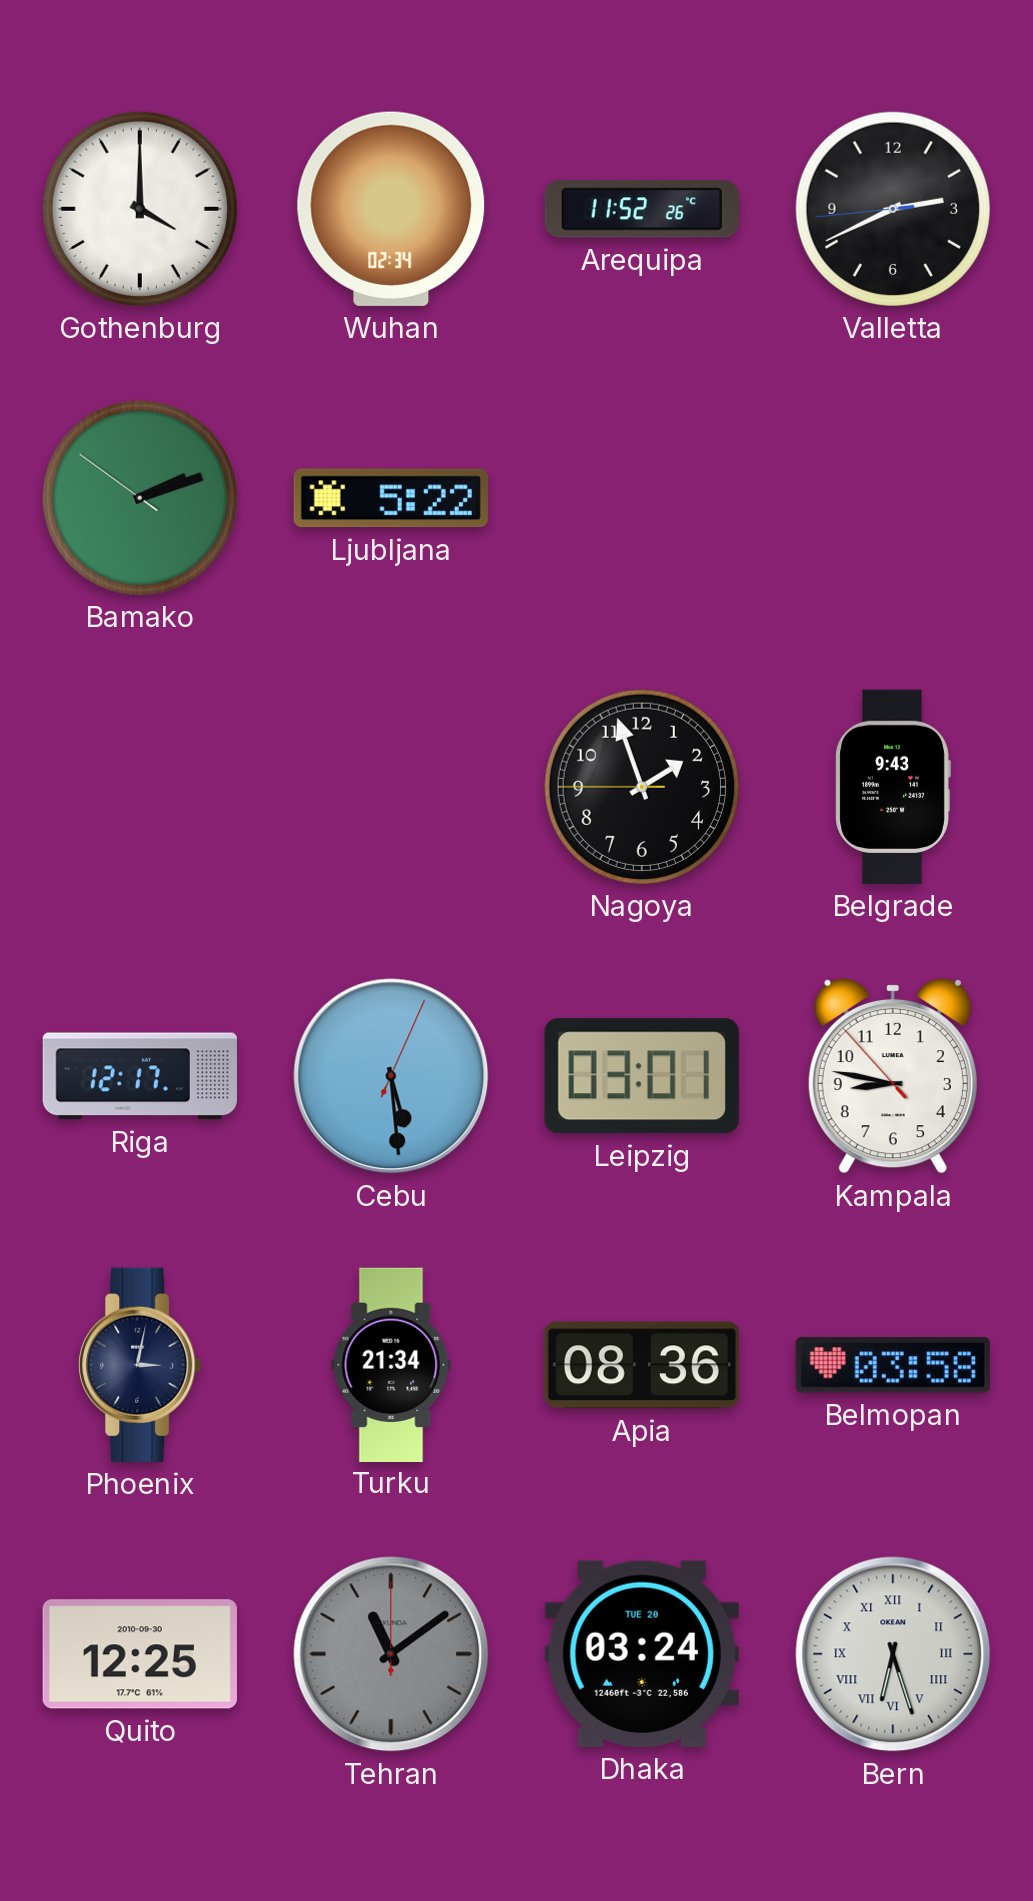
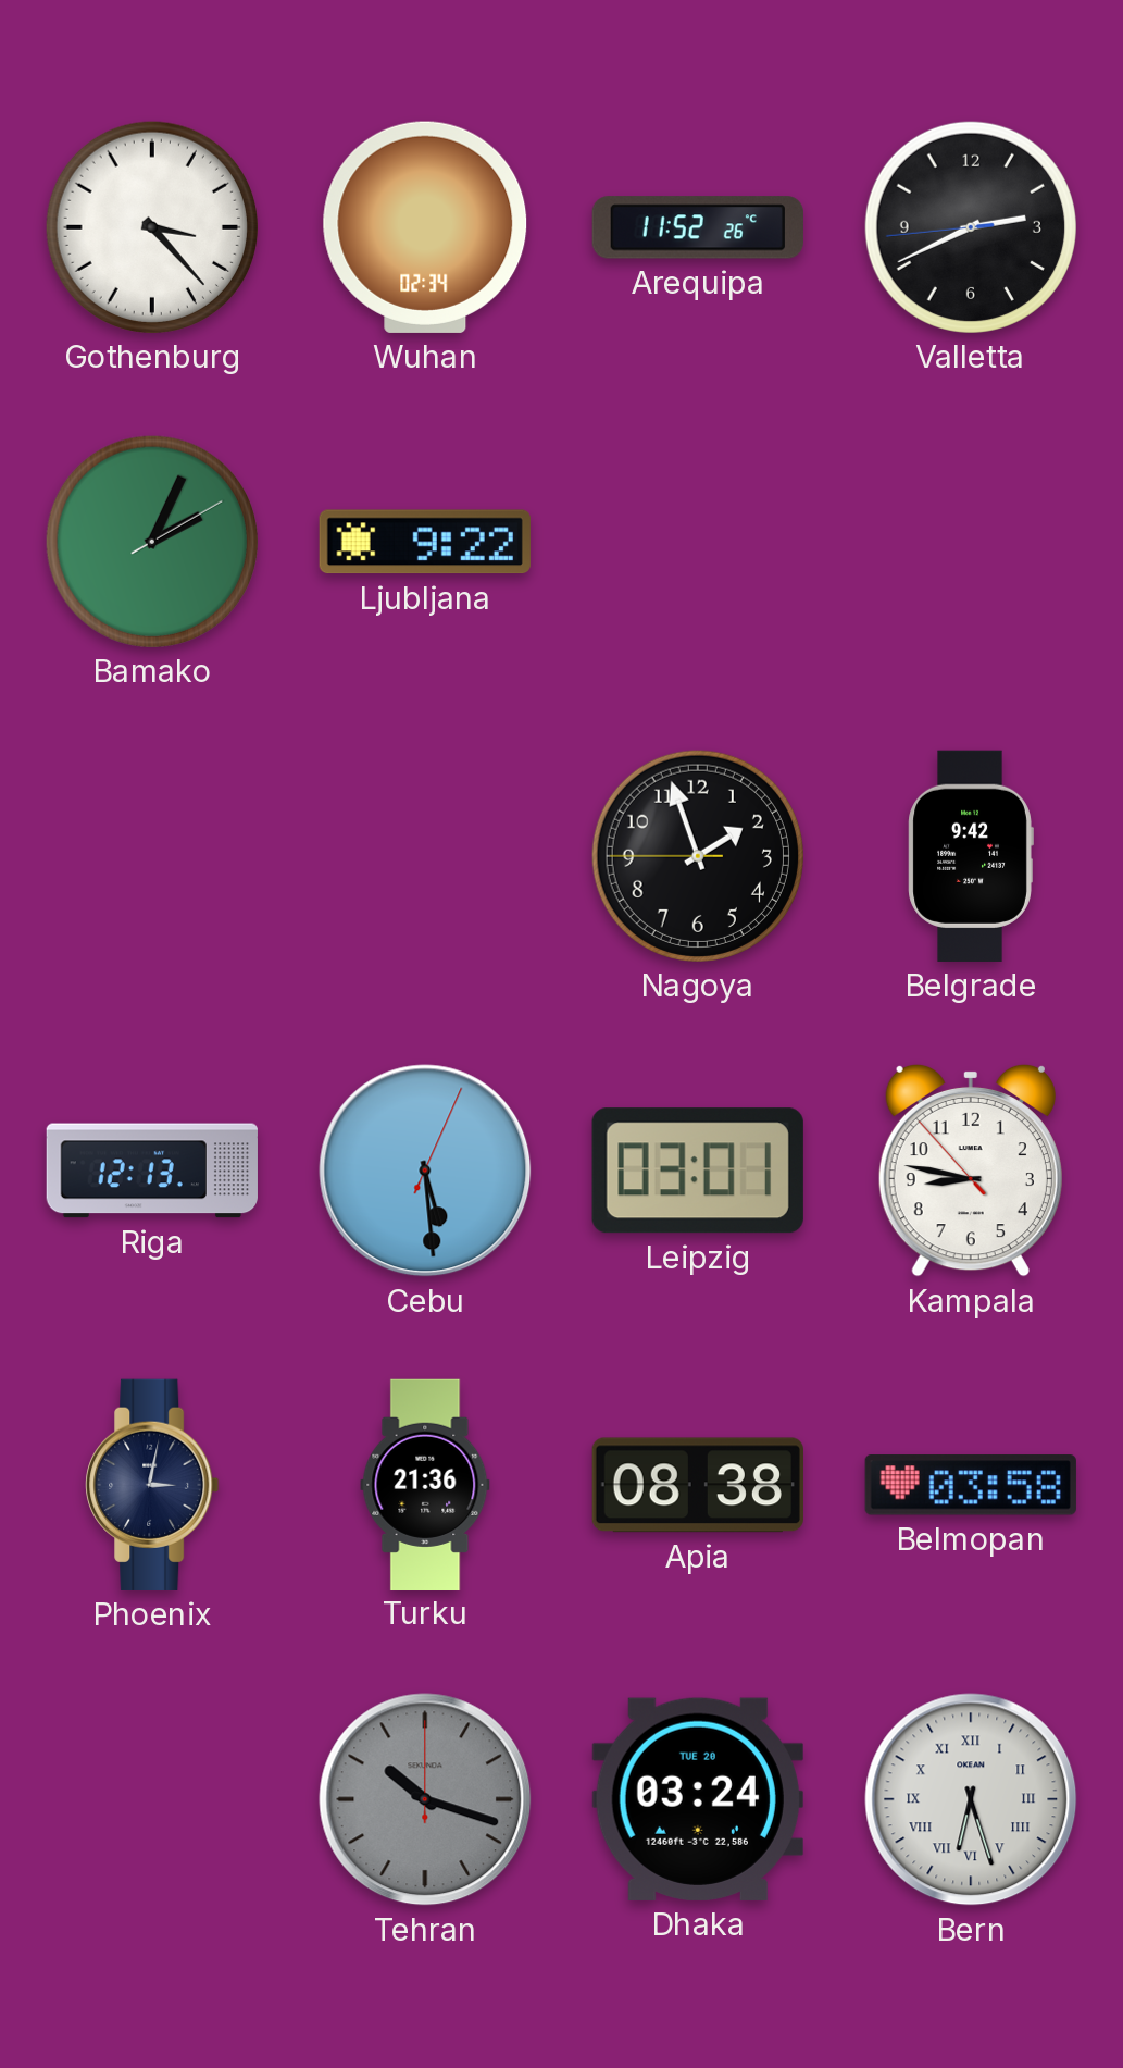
Gothenburg: 4:00 -> 3:23
Bamako: 2:11 -> 2:04
Ljubljana: 5:22 -> 9:22
Belgrade: 9:43 -> 9:42
Riga: 12:17 -> 12:13
Turku: 21:34 -> 21:36
Apia: 08:36 -> 08:38
Quito: 12:25 -> none
Tehran: 11:09 -> 10:18
